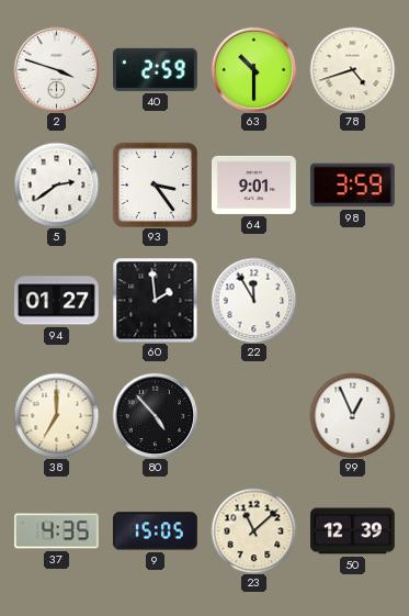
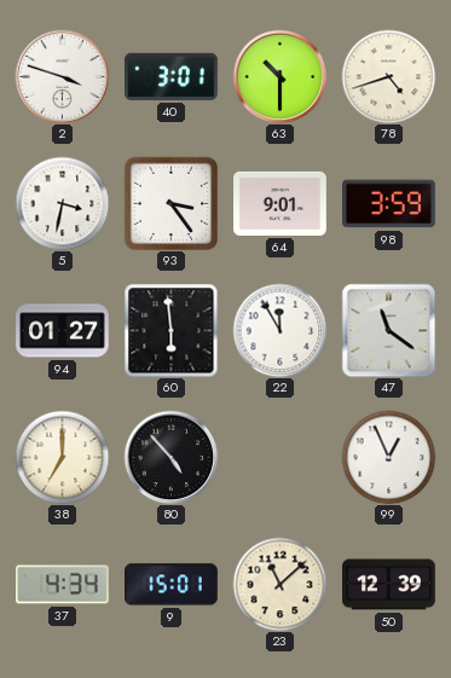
40: 2:59 -> 3:01
5: 2:39 -> 3:32
60: 1:59 -> 5:59
47: none -> 11:21
37: 4:35 -> 4:34
9: 15:05 -> 15:01
